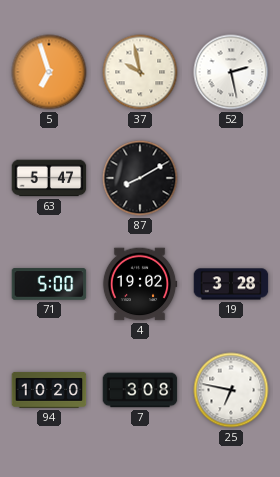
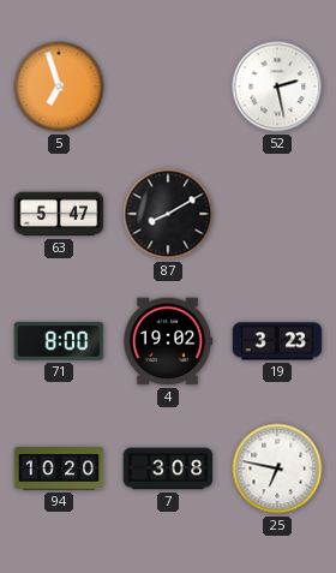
37: 9:58 -> none
71: 5:00 -> 8:00
19: 3:28 -> 3:23
